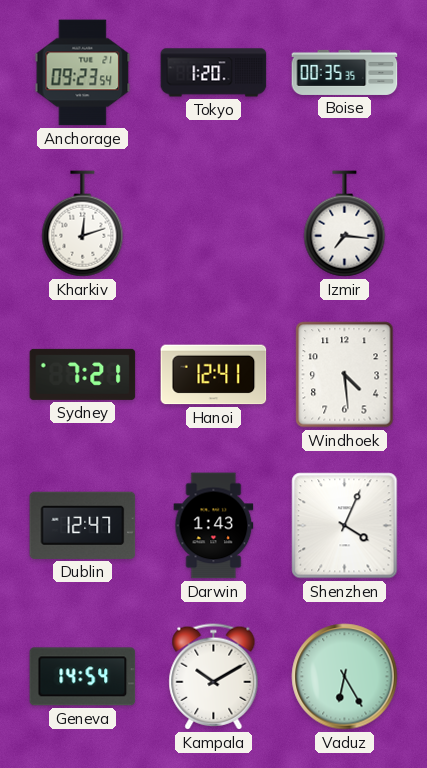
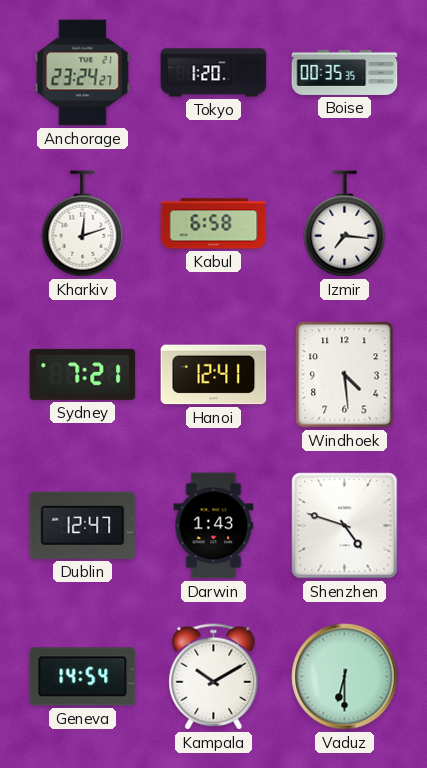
Anchorage: 09:23 -> 23:24
Kabul: none -> 6:58
Shenzhen: 4:04 -> 4:48
Vaduz: 6:25 -> 6:30
